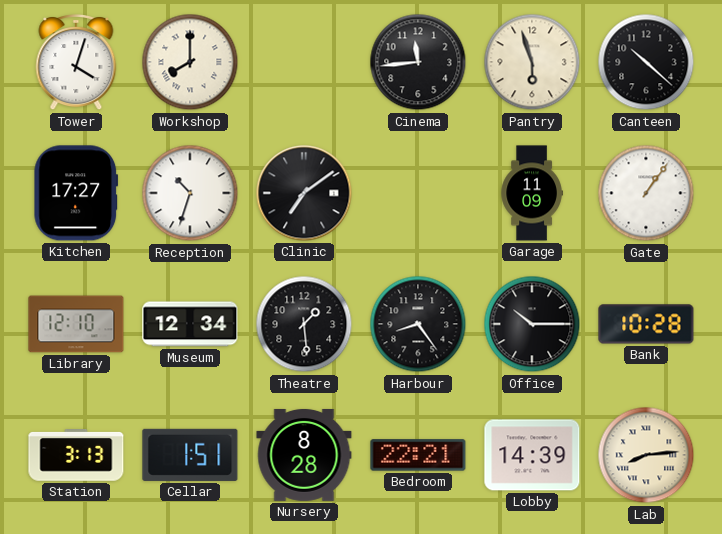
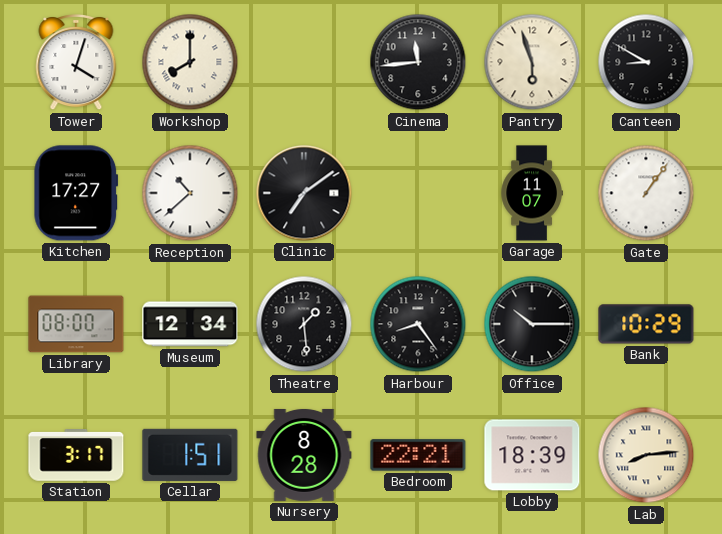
Canteen: 10:22 -> 8:50
Reception: 10:33 -> 10:38
Garage: 11:09 -> 11:07
Library: 12:10 -> 08:00
Bank: 10:28 -> 10:29
Station: 3:13 -> 3:17
Lobby: 14:39 -> 18:39
